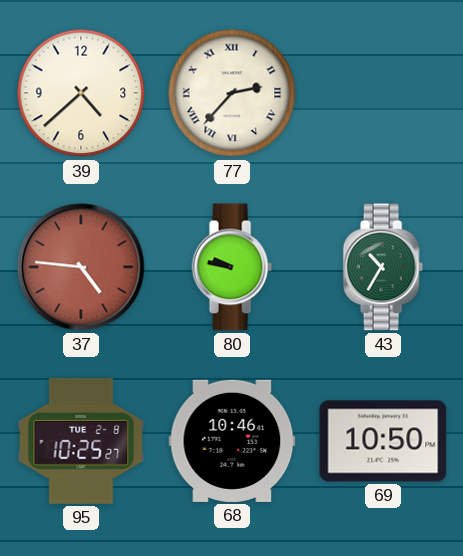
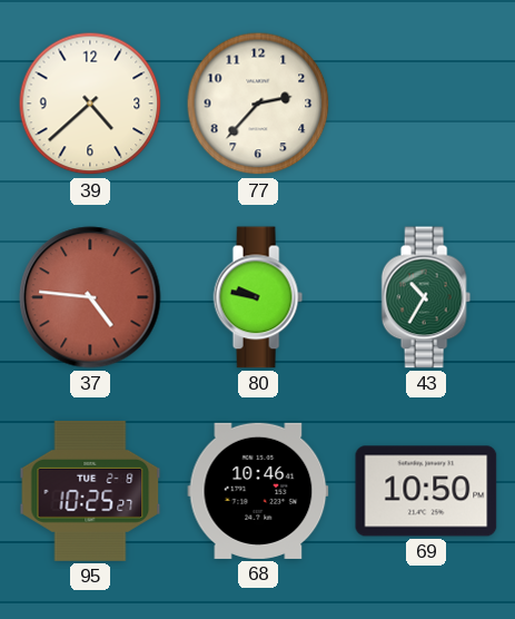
77 numerals: Roman -> Arabic
